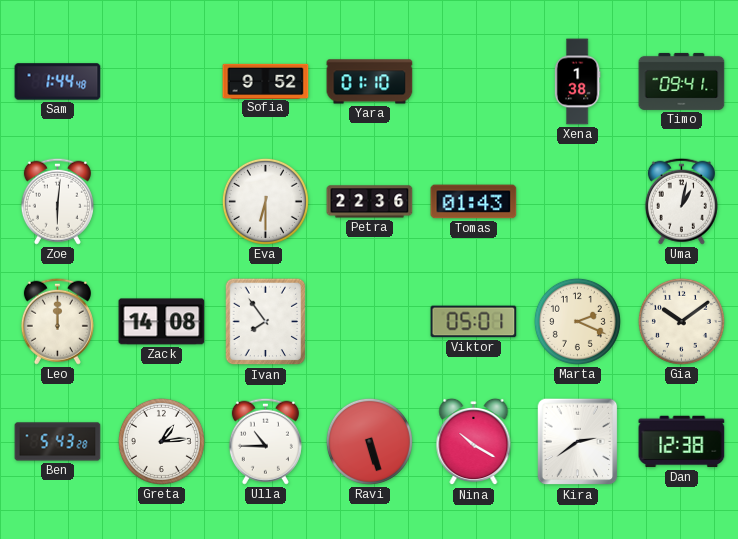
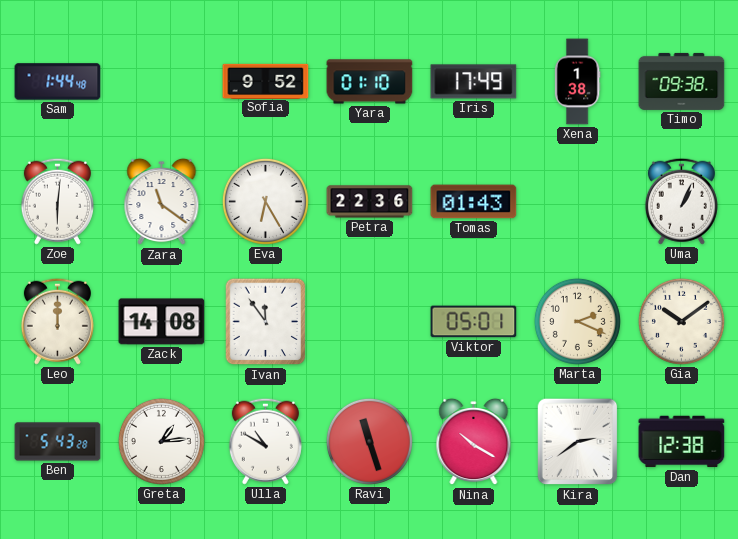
Iris: none -> 17:49
Timo: 09:41 -> 09:38
Zara: none -> 11:21
Eva: 6:30 -> 6:25
Uma: 1:02 -> 1:04
Ivan: 7:54 -> 11:54
Ulla: 10:45 -> 10:50
Ravi: 5:27 -> 11:27
